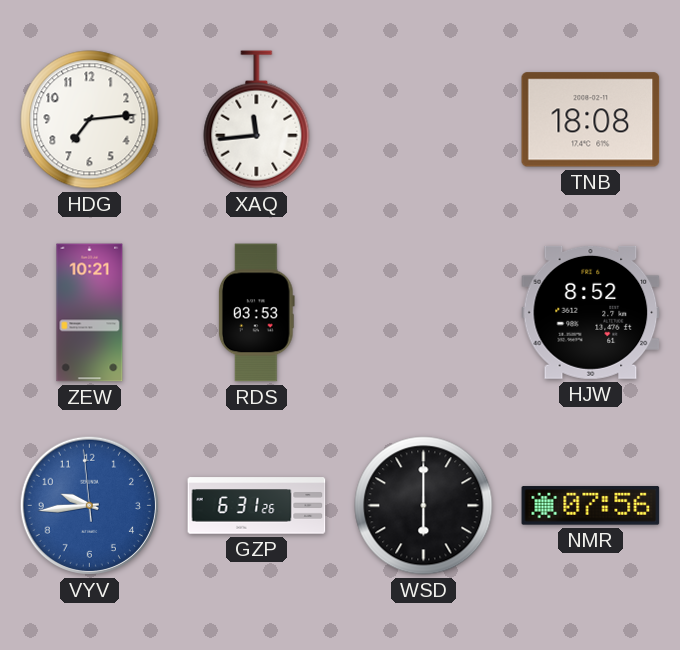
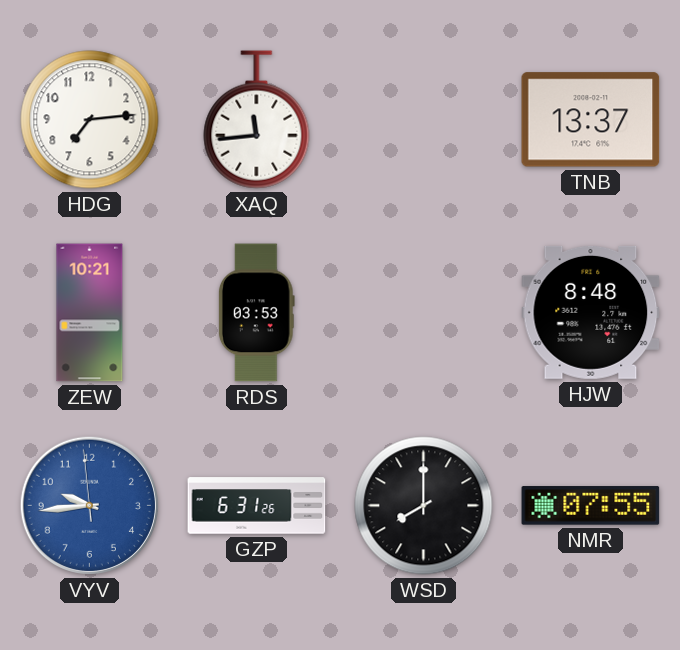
TNB: 18:08 -> 13:37
HJW: 8:52 -> 8:48
WSD: 6:00 -> 8:00
NMR: 07:56 -> 07:55
